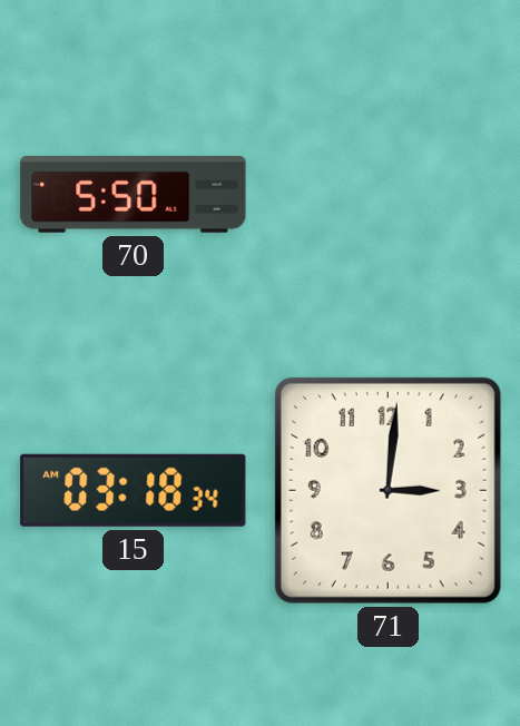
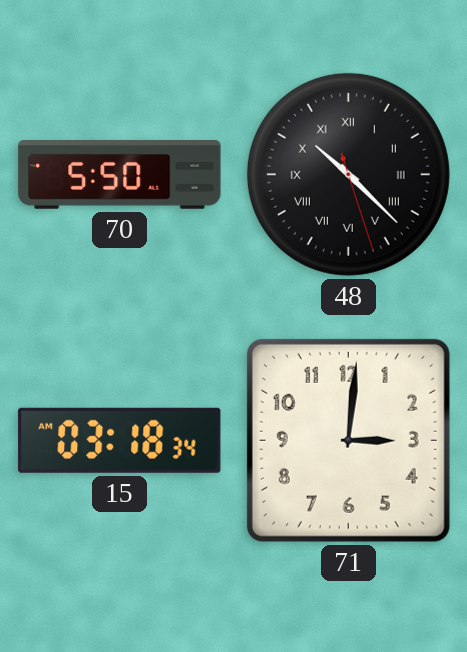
48: none -> 10:22
